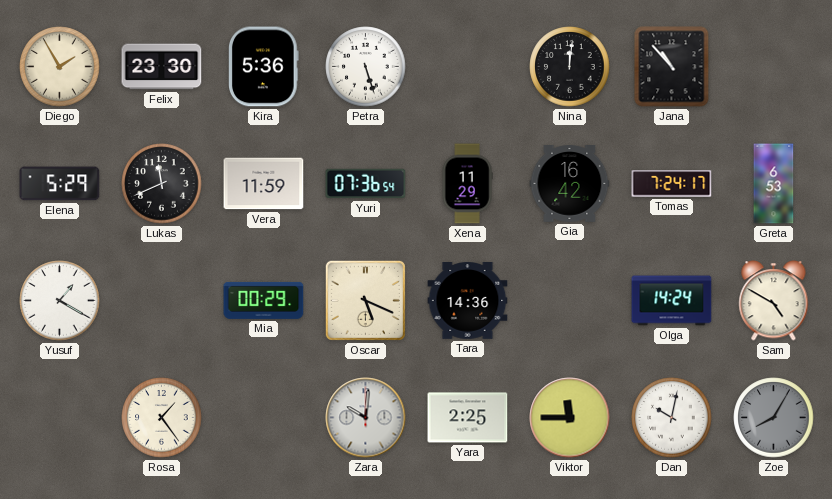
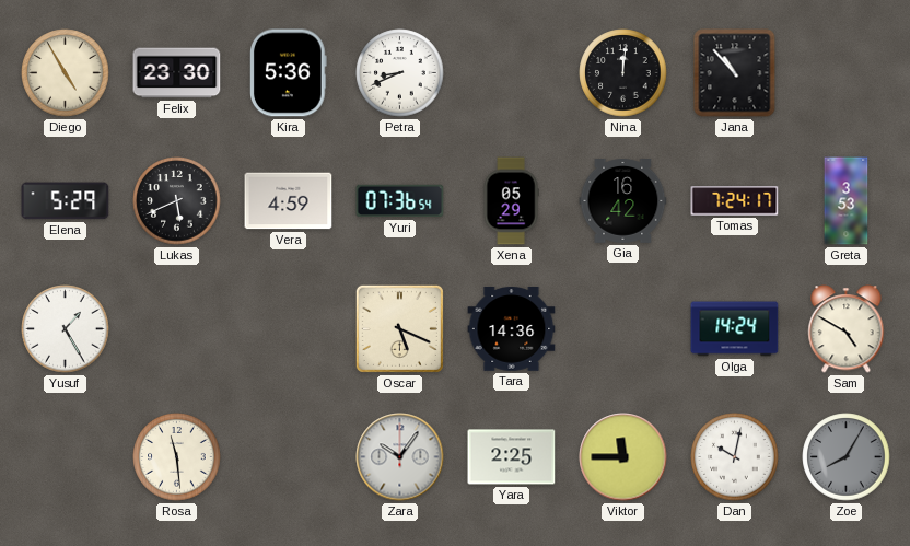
Diego: 1:55 -> 4:55
Petra: 5:27 -> 8:41
Lukas: 11:41 -> 5:41
Vera: 11:59 -> 4:59
Xena: 11:29 -> 05:29
Greta: 6:53 -> 3:53
Yusuf: 1:20 -> 1:25
Mia: 00:29 -> none
Rosa: 1:24 -> 11:29
Zara: 10:01 -> 10:06
